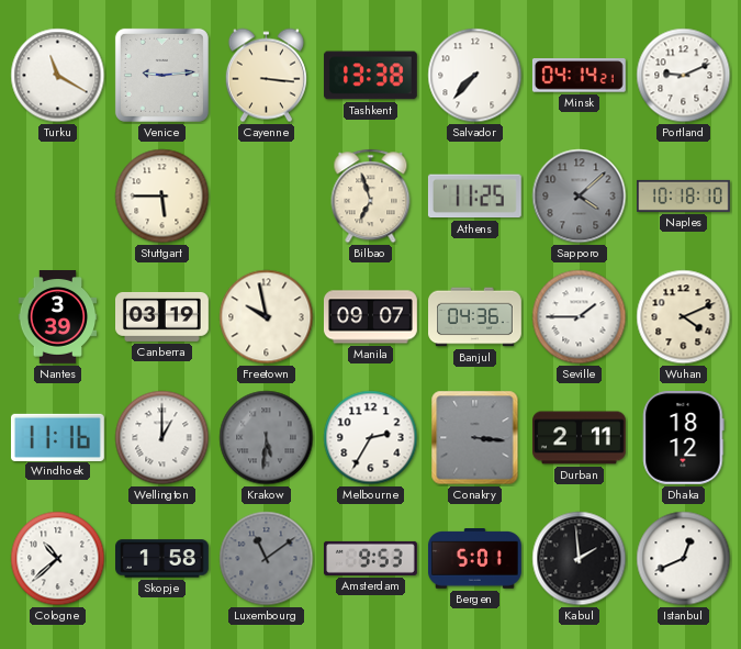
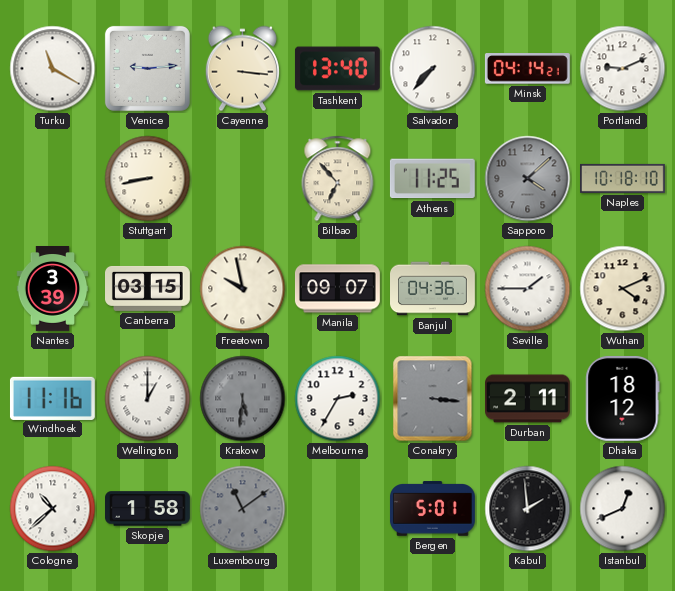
Tashkent: 13:38 -> 13:40
Stuttgart: 5:45 -> 8:43
Bilbao: 6:57 -> 6:53
Canberra: 03:19 -> 03:15
Amsterdam: 9:53 -> none
